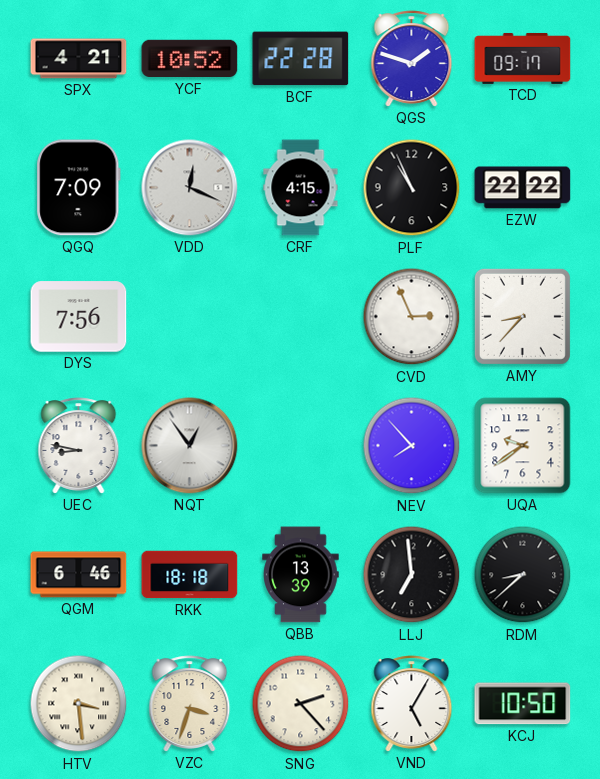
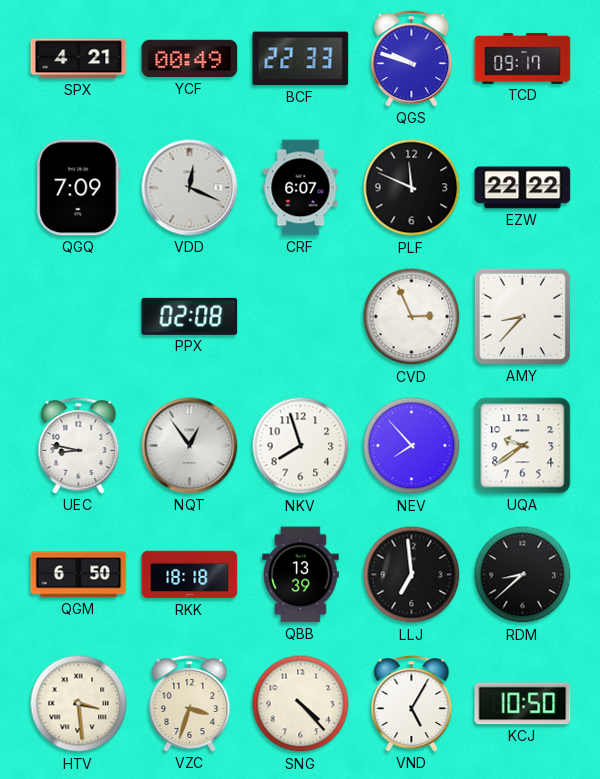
YCF: 10:52 -> 00:49
BCF: 22:28 -> 22:33
QGS: 1:48 -> 9:48
CRF: 4:15 -> 6:07
PLF: 10:56 -> 11:49
DYS: 7:56 -> none
PPX: none -> 02:08
NKV: none -> 7:57
QGM: 6:46 -> 6:50
SNG: 2:23 -> 4:23
